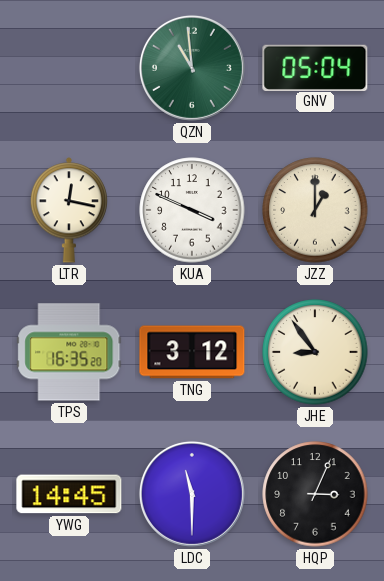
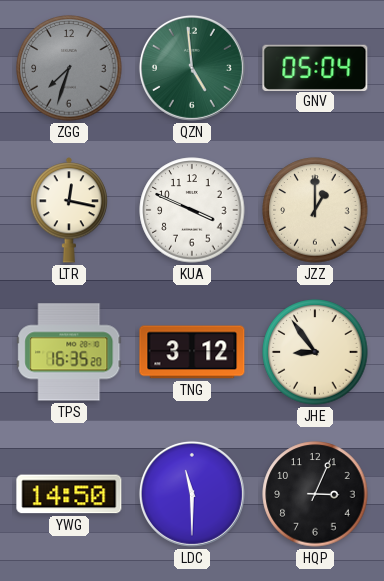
ZGG: none -> 7:33
QZN: 10:59 -> 4:59
YWG: 14:45 -> 14:50
